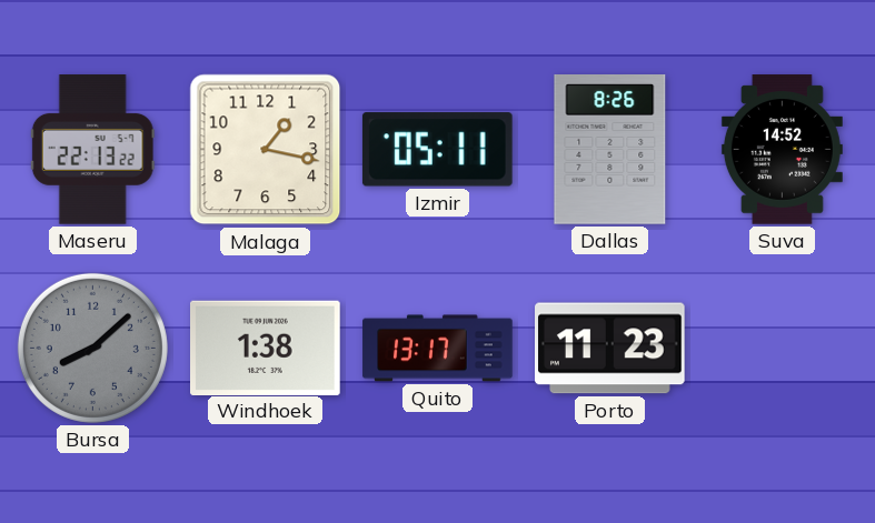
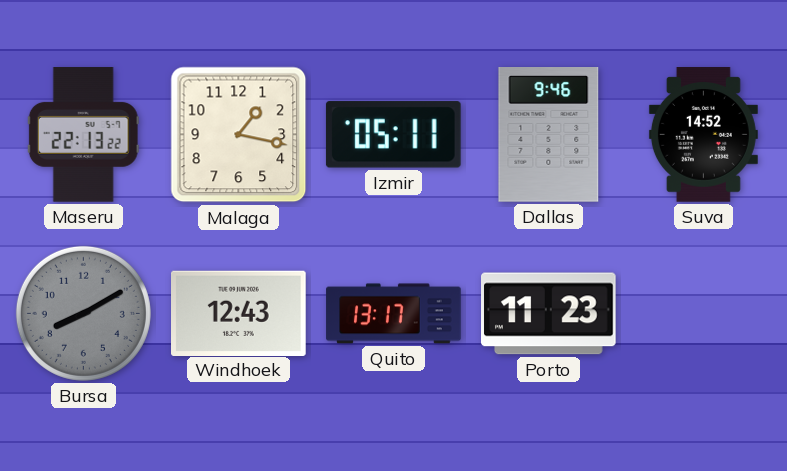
Dallas: 8:26 -> 9:46
Bursa: 8:08 -> 8:10
Windhoek: 1:38 -> 12:43
